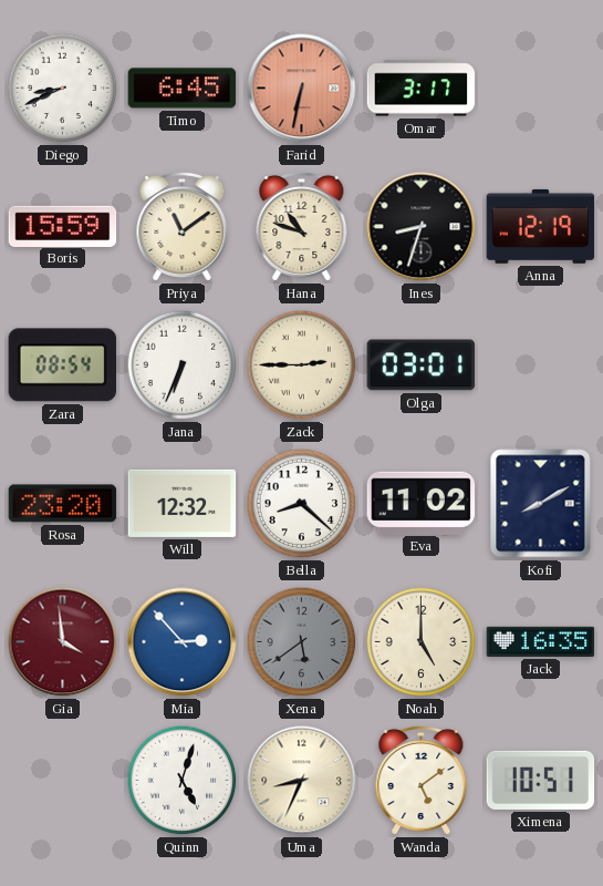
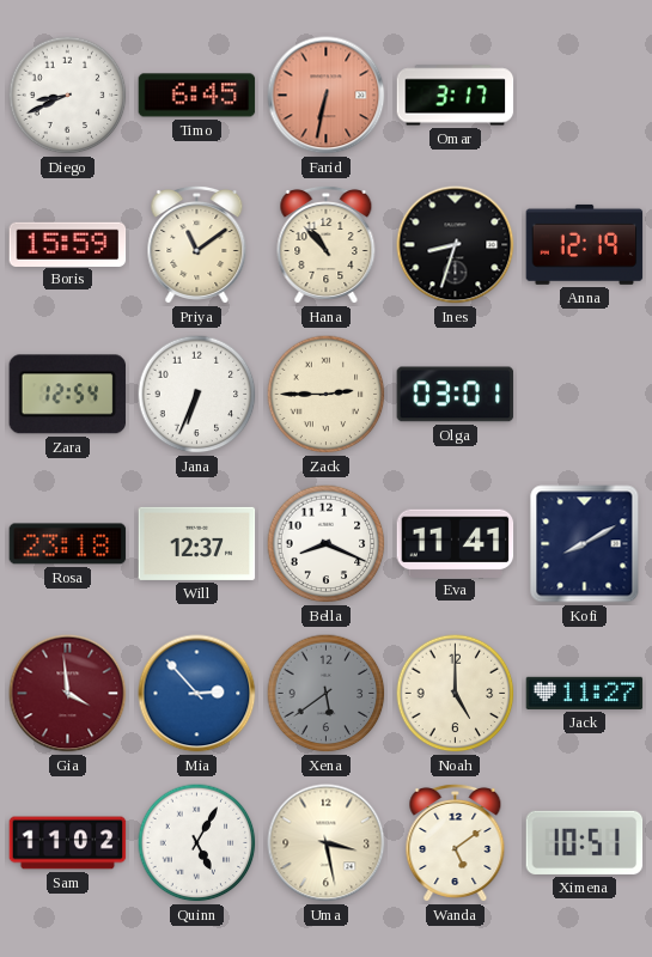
Hana: 10:48 -> 10:53
Zara: 08:54 -> 12:54
Rosa: 23:20 -> 23:18
Will: 12:32 -> 12:37
Bella: 8:22 -> 8:19
Eva: 11:02 -> 11:41
Jack: 16:35 -> 11:27
Sam: none -> 11:02
Quinn: 5:03 -> 5:05
Uma: 8:34 -> 3:28
